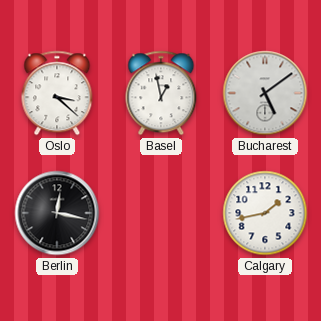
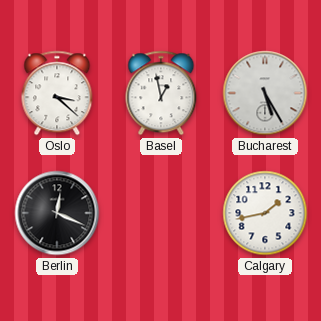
Bucharest: 5:09 -> 5:25
Berlin: 12:17 -> 12:19
